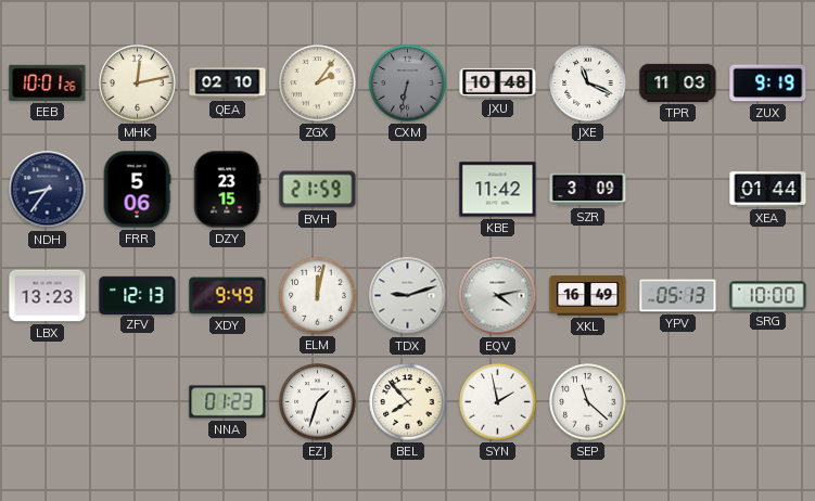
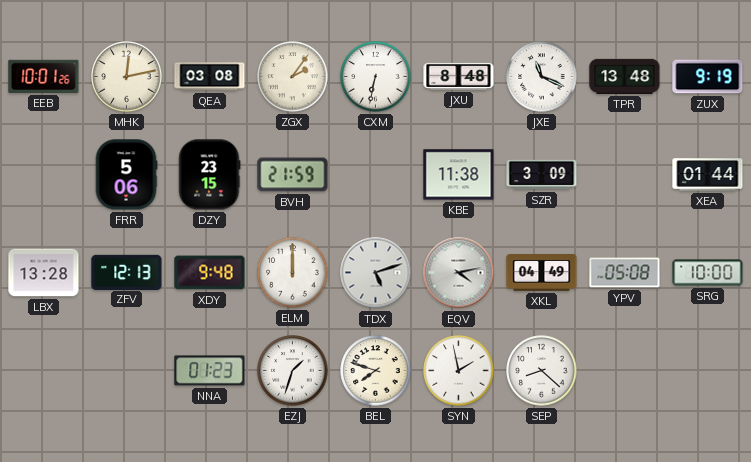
QEA: 02:10 -> 03:08
CXM dial: grey -> white
JXU: 10:48 -> 8:48
TPR: 11:03 -> 13:48
NDH: 8:36 -> none
KBE: 11:42 -> 11:38
LBX: 13:23 -> 13:28
XDY: 9:49 -> 9:48
ELM: 12:02 -> 12:00
TDX: 9:12 -> 5:12
XKL: 16:49 -> 04:49
YPV: 05:13 -> 05:08
BEL: 7:53 -> 7:48
SEP: 11:22 -> 8:22
